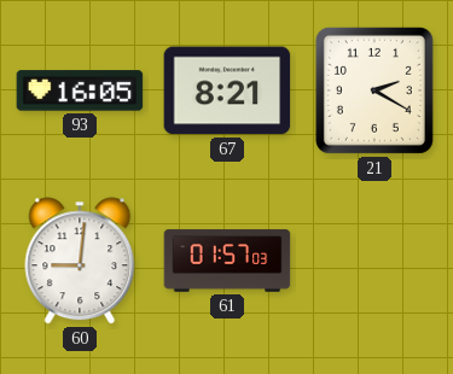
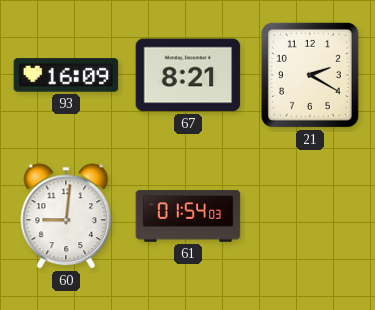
93: 16:05 -> 16:09
61: 01:57 -> 01:54
